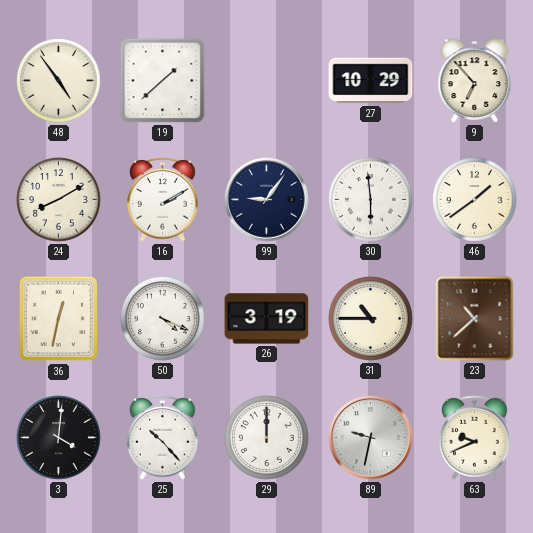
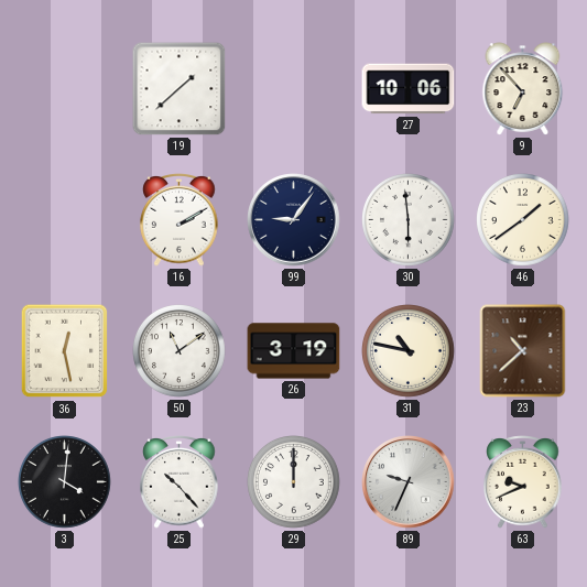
48: 4:54 -> none
27: 10:29 -> 10:06
24: 8:10 -> none
36: 12:32 -> 12:28
50: 4:19 -> 11:09
31: 10:45 -> 10:47
89: 9:32 -> 9:34
